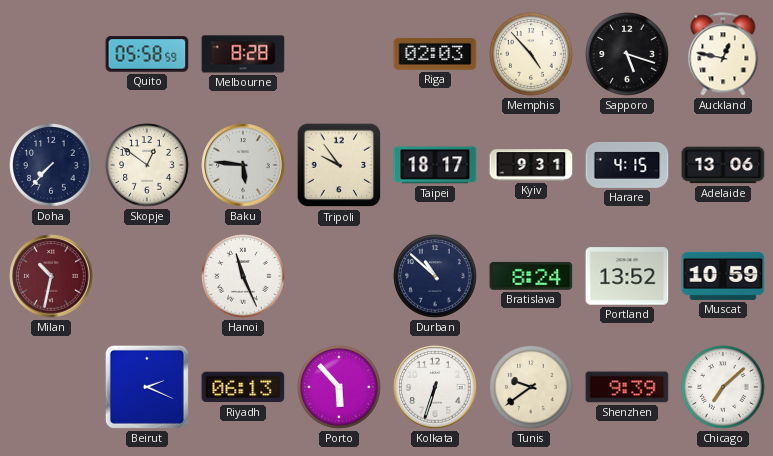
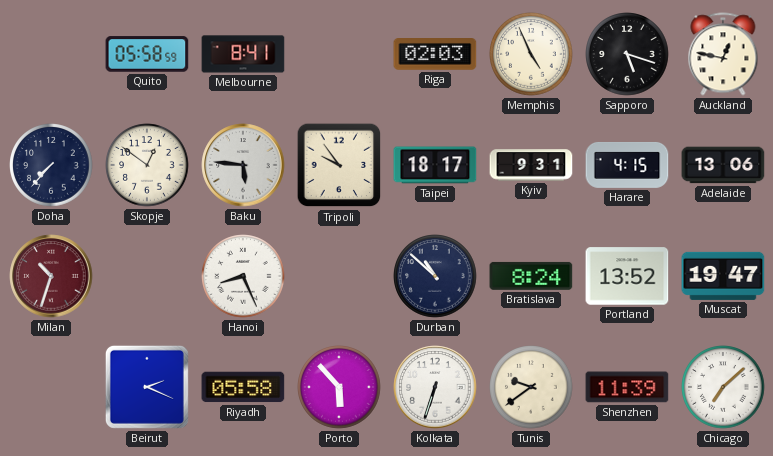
Melbourne: 8:28 -> 8:41
Memphis: 4:53 -> 4:56
Milan: 10:32 -> 10:33
Hanoi: 11:26 -> 8:26
Muscat: 10:59 -> 19:47
Riyadh: 06:13 -> 05:58
Shenzhen: 9:39 -> 11:39
